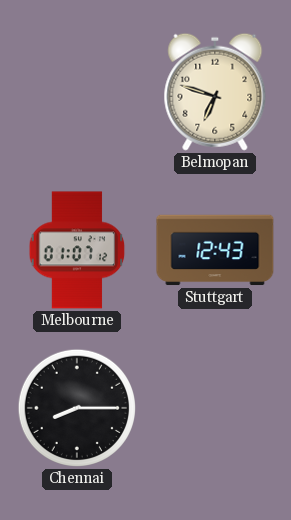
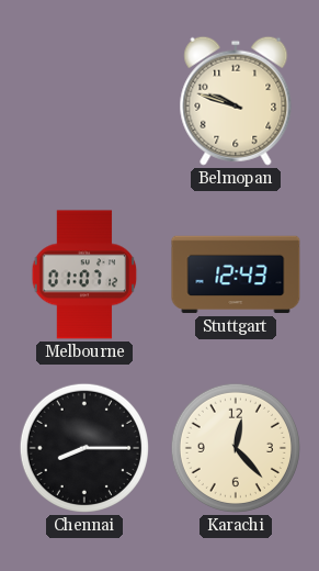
Belmopan: 6:48 -> 9:48
Karachi: none -> 12:23
